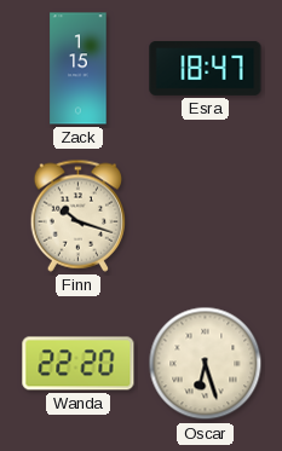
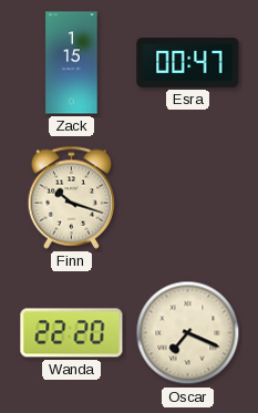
Esra: 18:47 -> 00:47
Oscar: 6:27 -> 7:19
